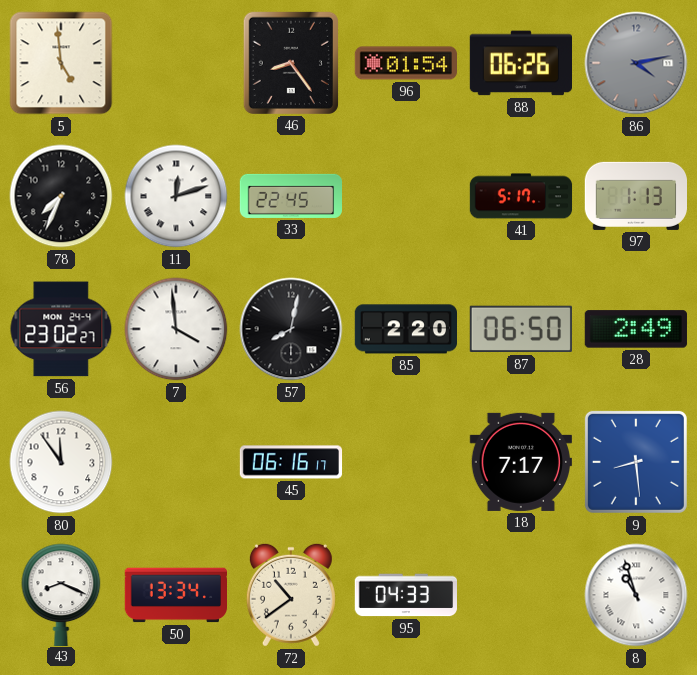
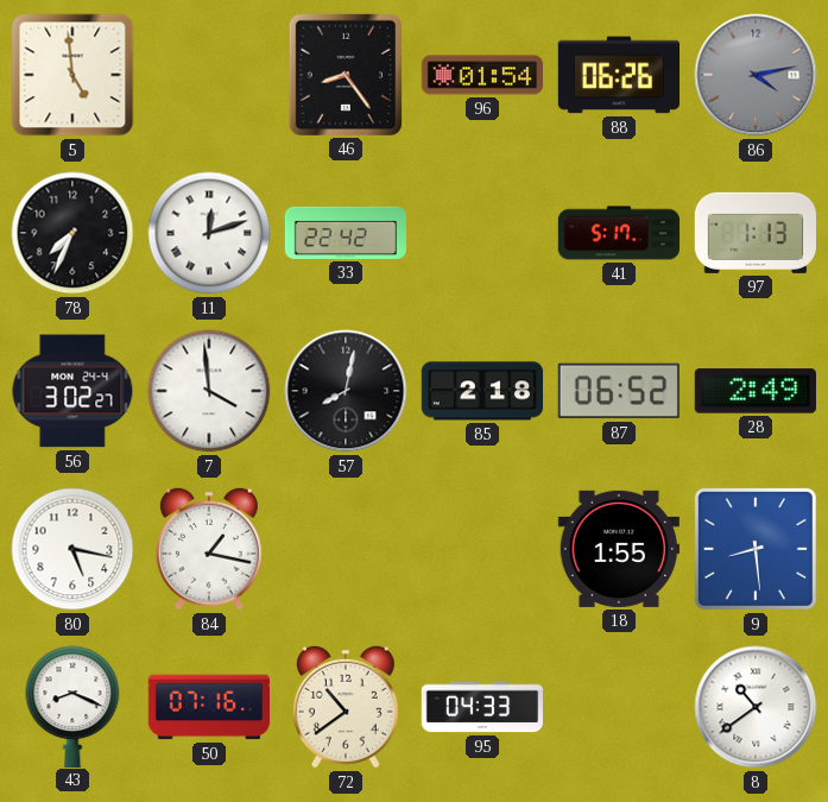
33: 22:45 -> 22:42
56: 23:02 -> 3:02
85: 2:20 -> 2:18
87: 06:50 -> 06:52
80: 11:54 -> 5:17
84: none -> 1:17
45: 06:16 -> none
18: 7:17 -> 1:55
50: 13:34 -> 07:16
8: 10:57 -> 10:39
